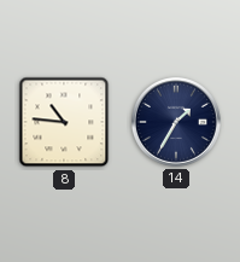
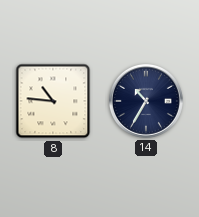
14: 1:35 -> 10:35
